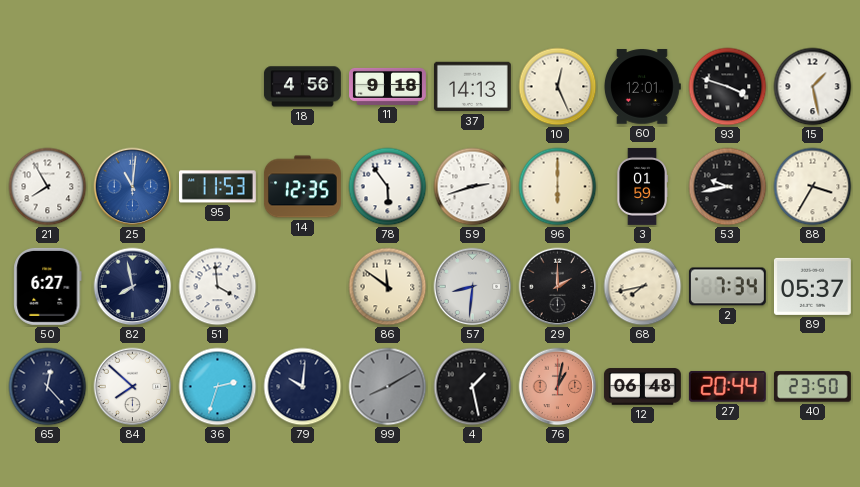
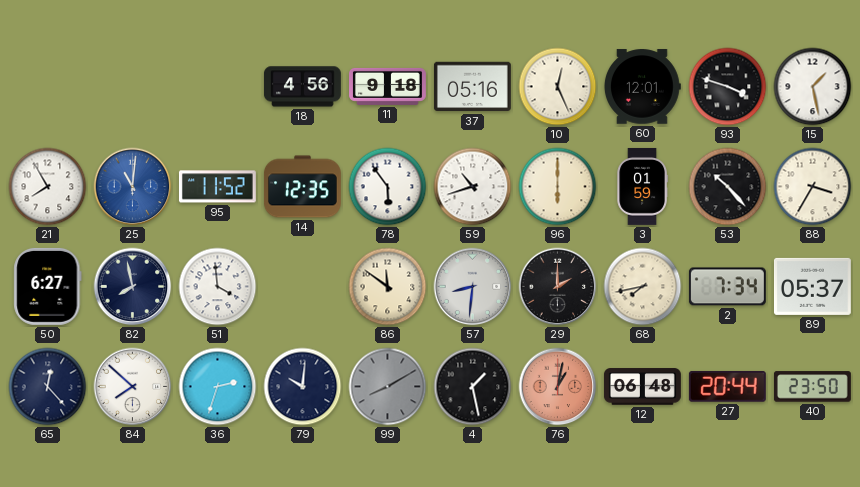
37: 14:13 -> 05:16
95: 11:53 -> 11:52
59: 2:42 -> 10:42
53: 9:43 -> 10:23
